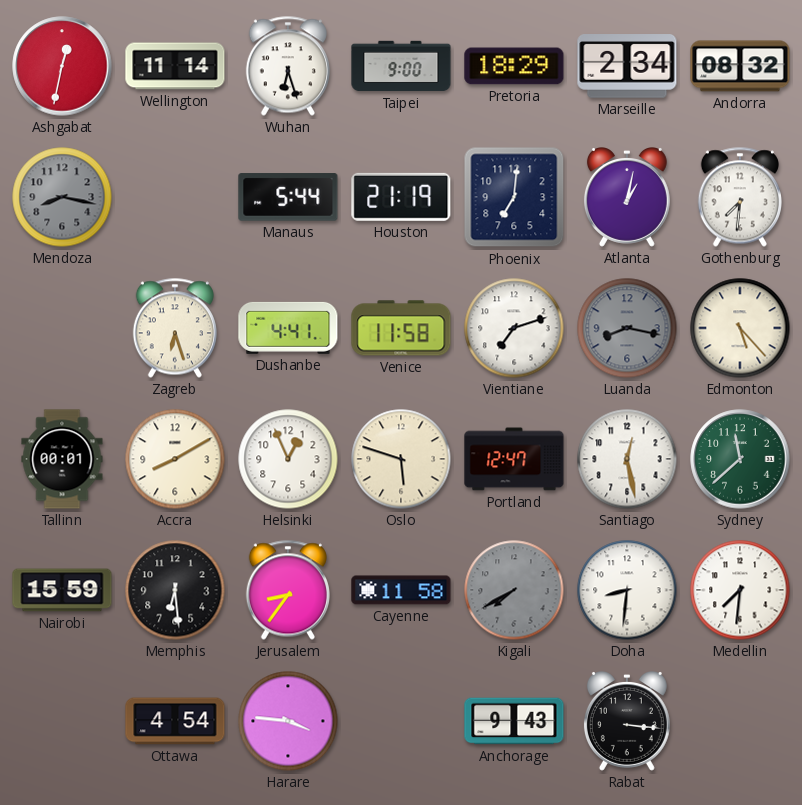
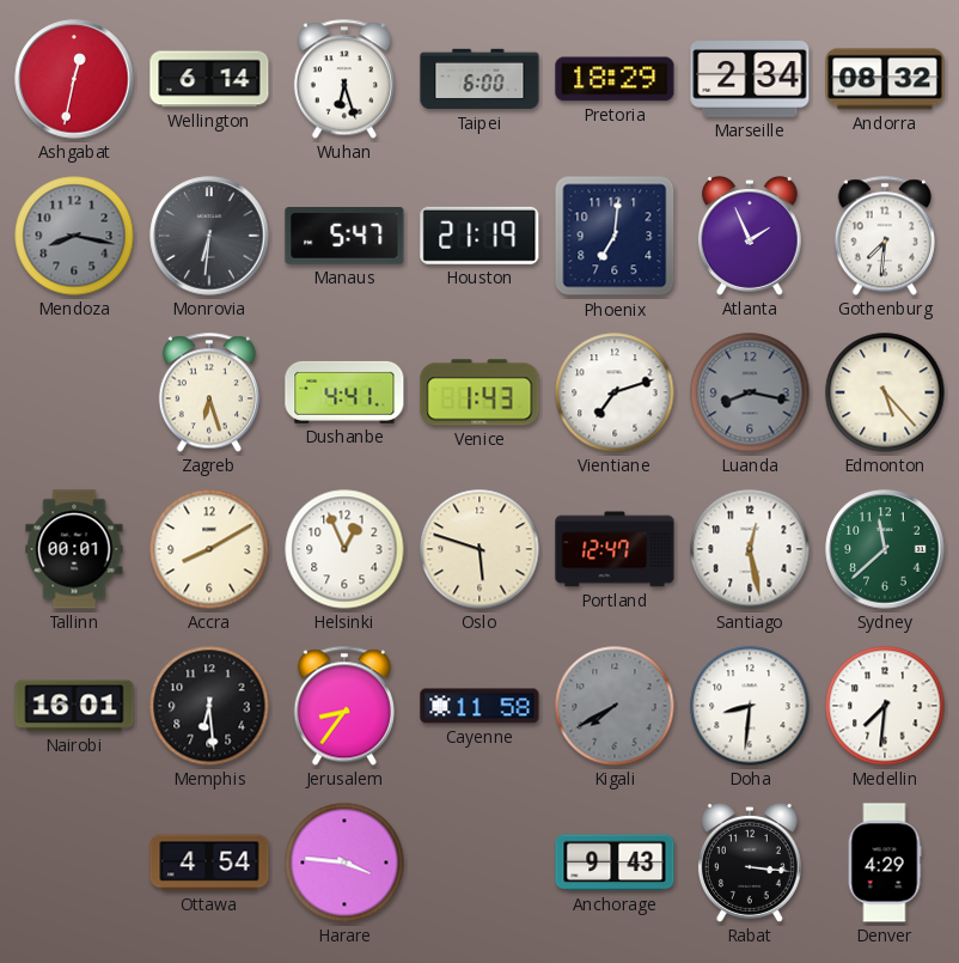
Wellington: 11:14 -> 6:14
Taipei: 9:00 -> 6:00
Monrovia: none -> 6:31
Manaus: 5:44 -> 5:47
Atlanta: 1:02 -> 1:56
Venice: 11:58 -> 1:43
Nairobi: 15:59 -> 16:01
Denver: none -> 4:29
